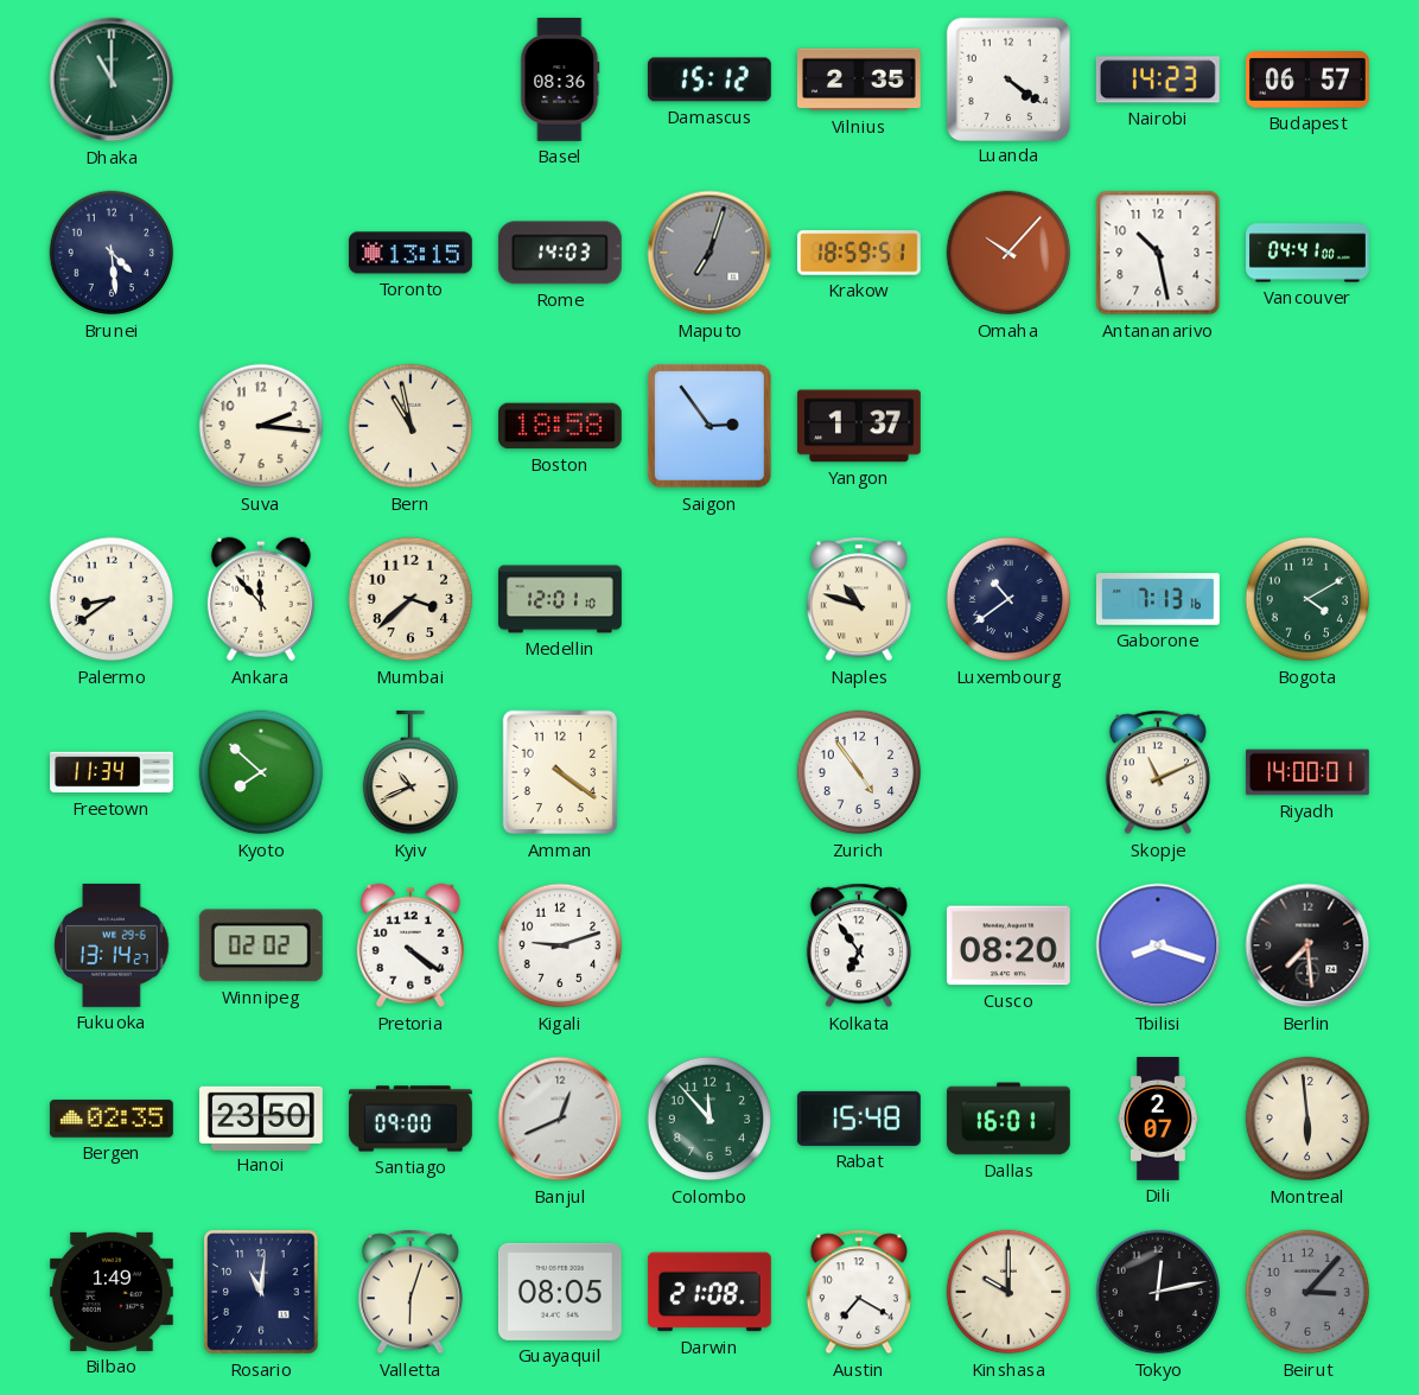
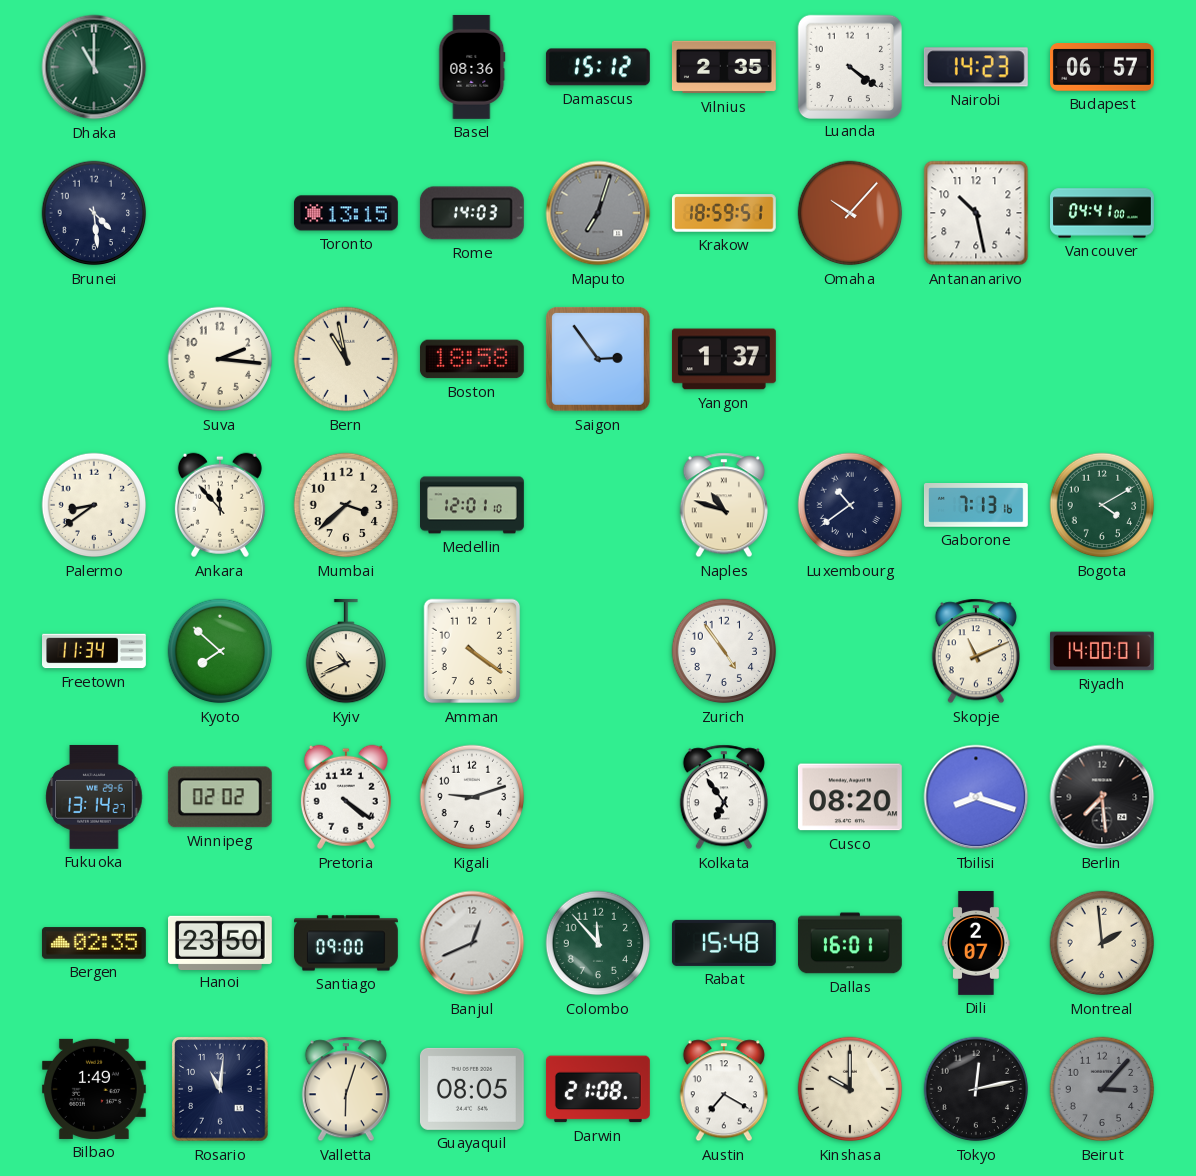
Montreal: 5:59 -> 1:59
